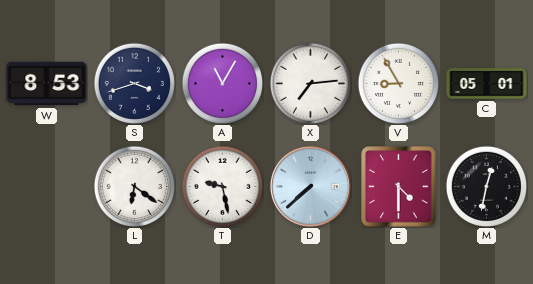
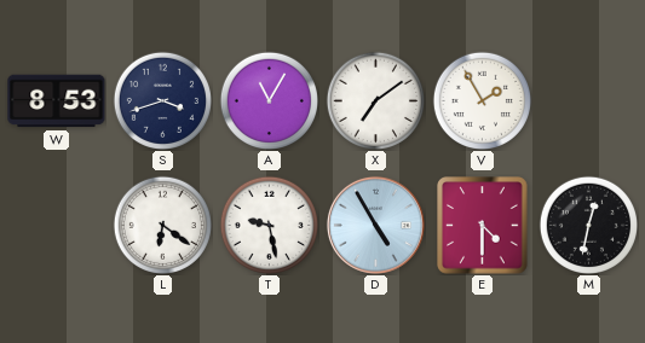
X: 7:14 -> 7:09
V: 8:55 -> 1:55
C: 05:01 -> none
D: 7:38 -> 4:55
